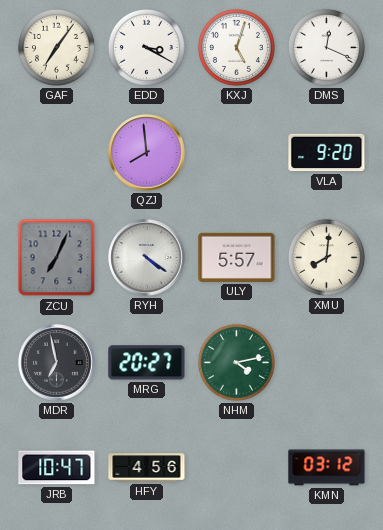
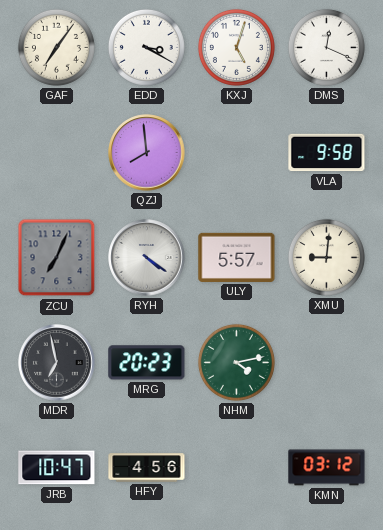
VLA: 9:20 -> 9:58
XMU: 8:01 -> 9:01
MRG: 20:27 -> 20:23
